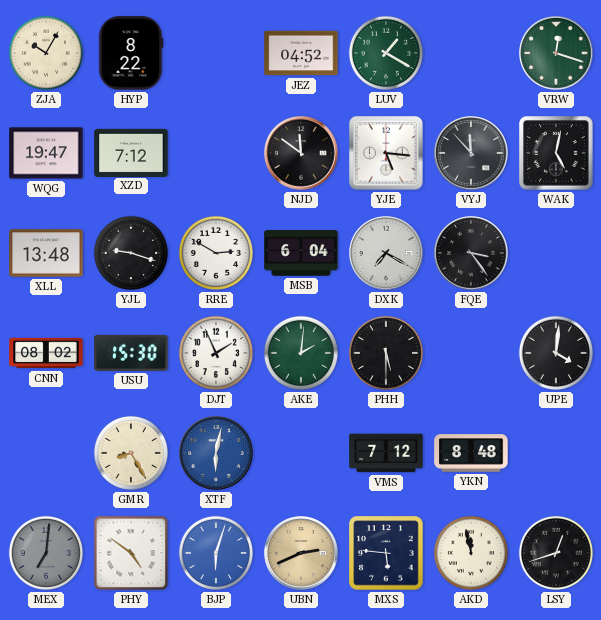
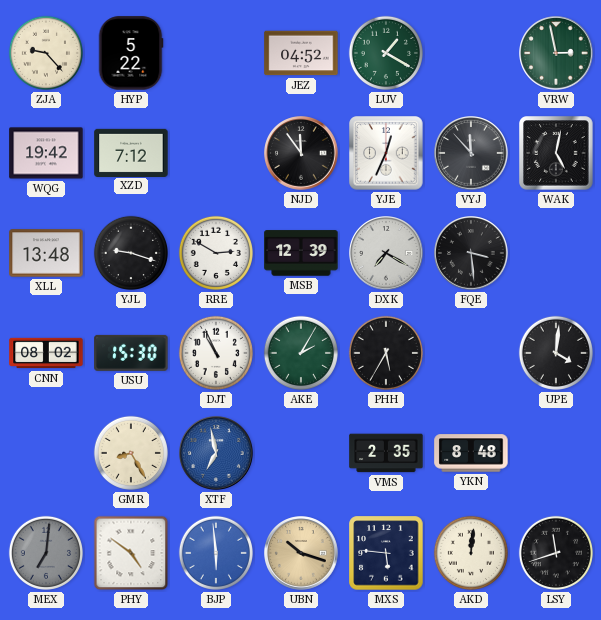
ZJA: 10:05 -> 9:23
HYP: 8:22 -> 5:22
VRW: 12:18 -> 2:58
WQG: 19:47 -> 19:42
NJD: 11:51 -> 11:54
YJE: 5:16 -> 12:34
MSB: 6:04 -> 12:39
FQE: 3:24 -> 3:29
DJT: 1:56 -> 10:56
AKE: 2:01 -> 2:05
PHH: 5:30 -> 5:35
XTF: 6:02 -> 6:58
VMS: 7:12 -> 2:35
BJP: 6:03 -> 5:59
UBN: 2:41 -> 10:18
AKD: 11:58 -> 12:01
LSY: 12:42 -> 11:42
